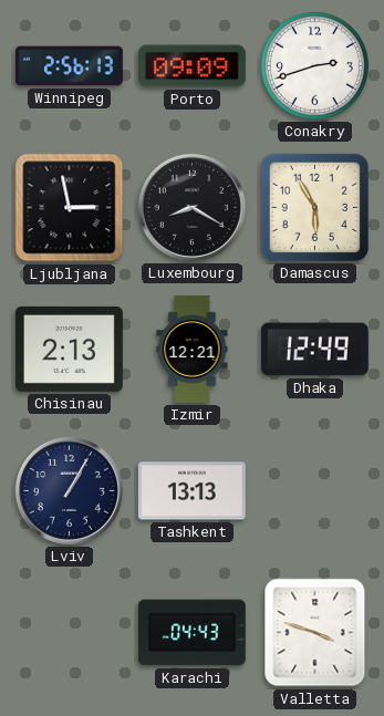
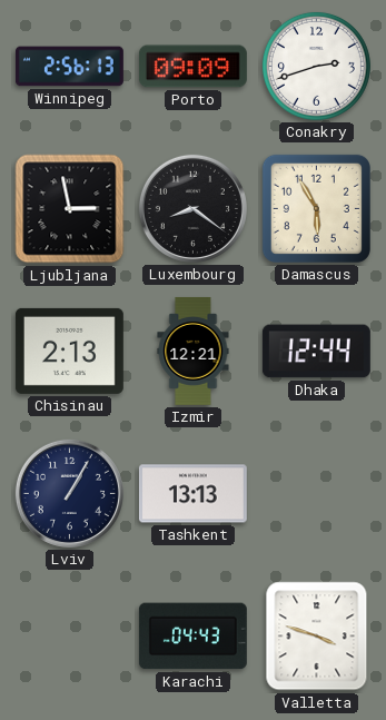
Luxembourg: 8:20 -> 8:21
Dhaka: 12:49 -> 12:44
